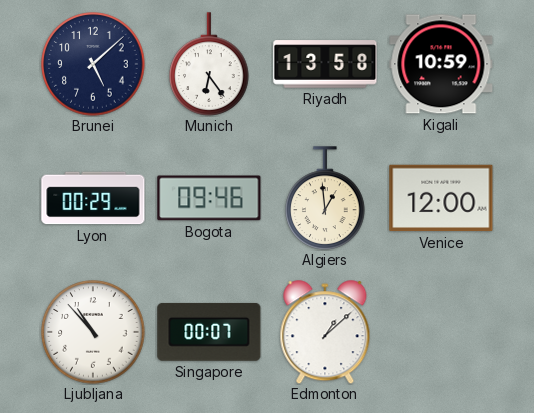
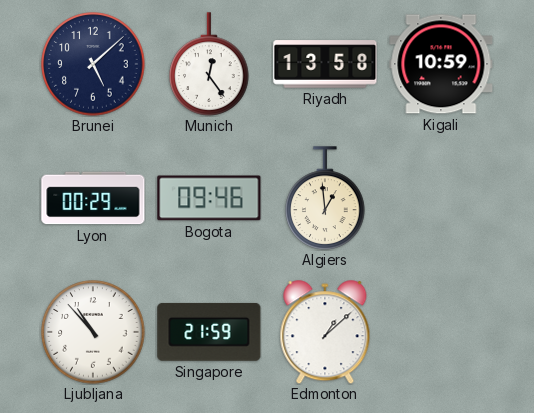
Munich: 6:24 -> 12:24
Venice: 12:00 -> none
Singapore: 00:07 -> 21:59
